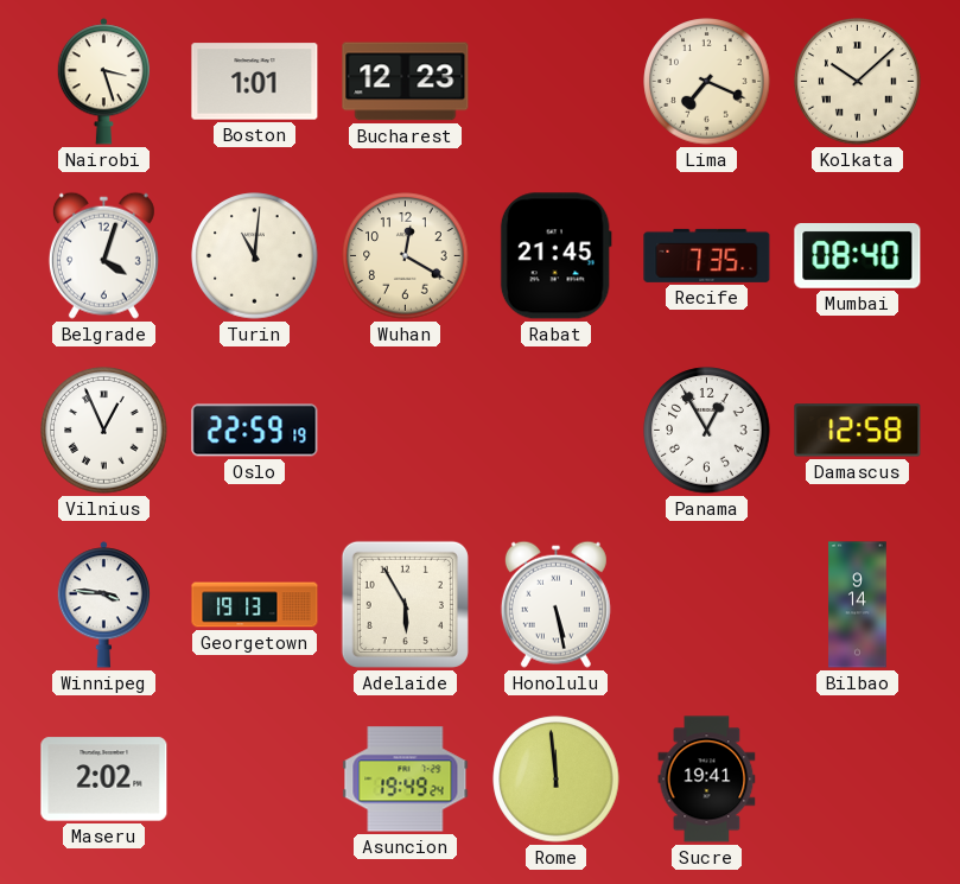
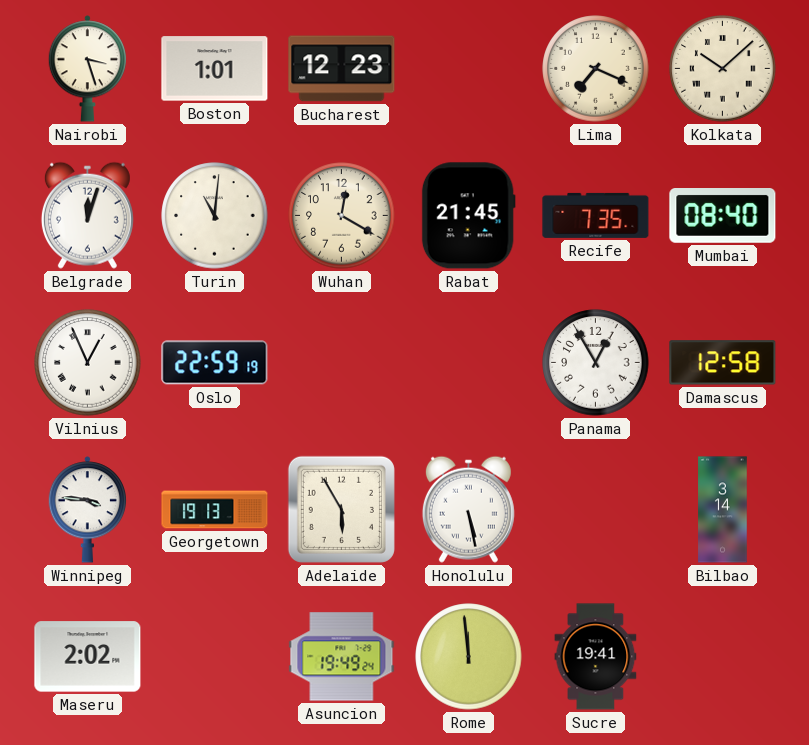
Belgrade: 4:03 -> 12:03
Bilbao: 9:14 -> 3:14
